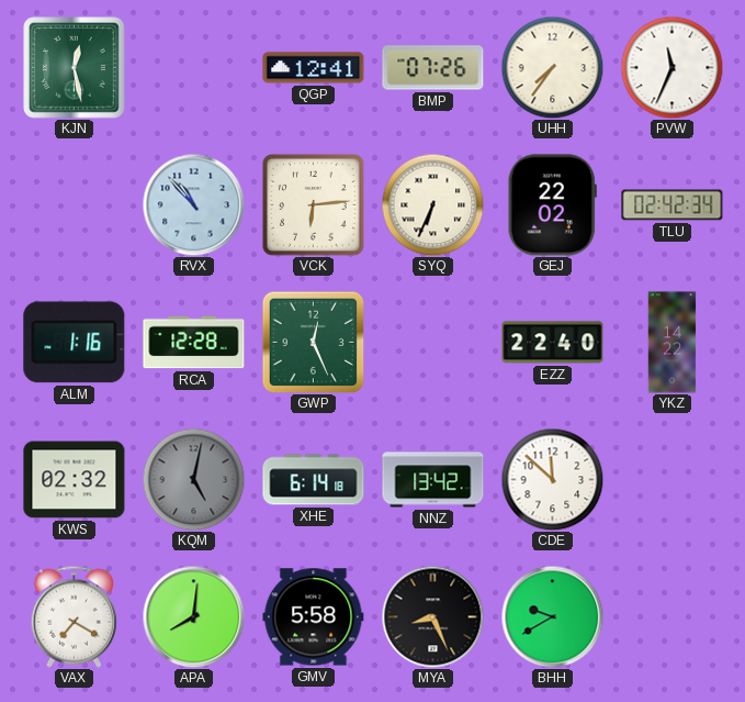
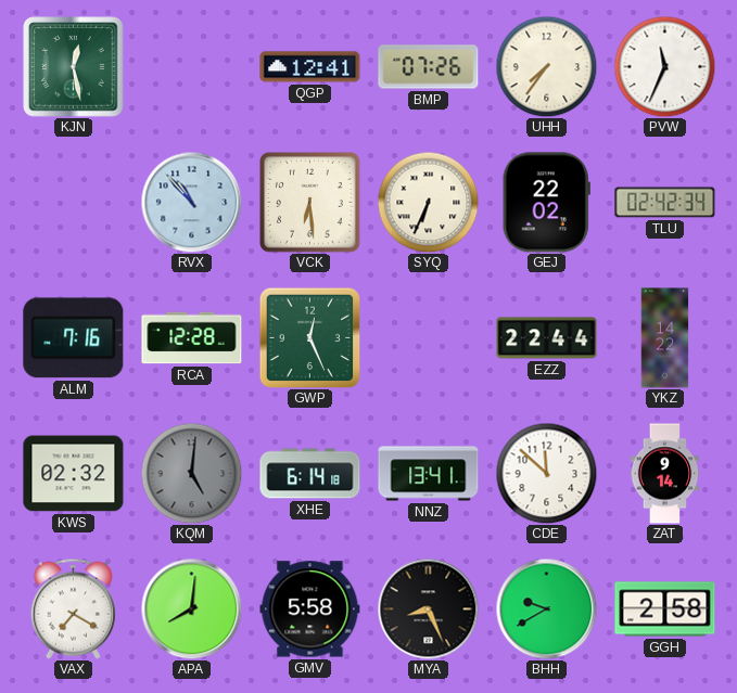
VCK: 6:14 -> 6:29
ALM: 1:16 -> 7:16
EZZ: 22:40 -> 22:44
KQM: 5:02 -> 5:01
NNZ: 13:42 -> 13:41
ZAT: none -> 9:14
GGH: none -> 2:58
